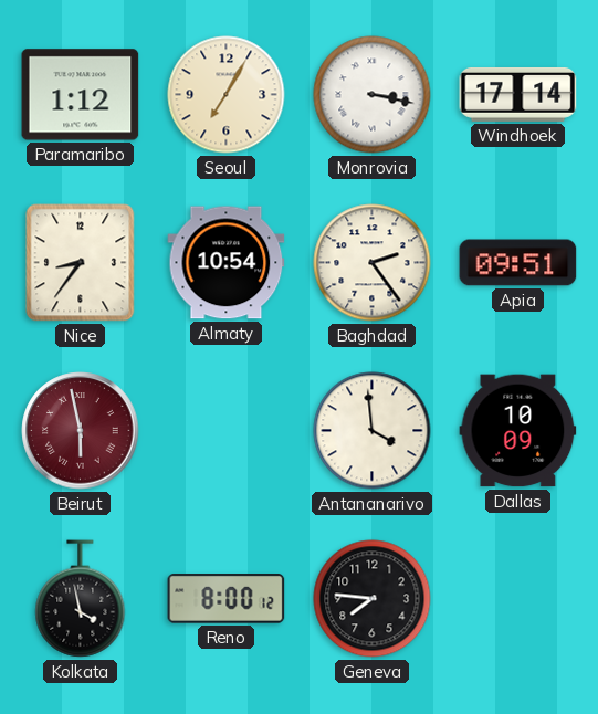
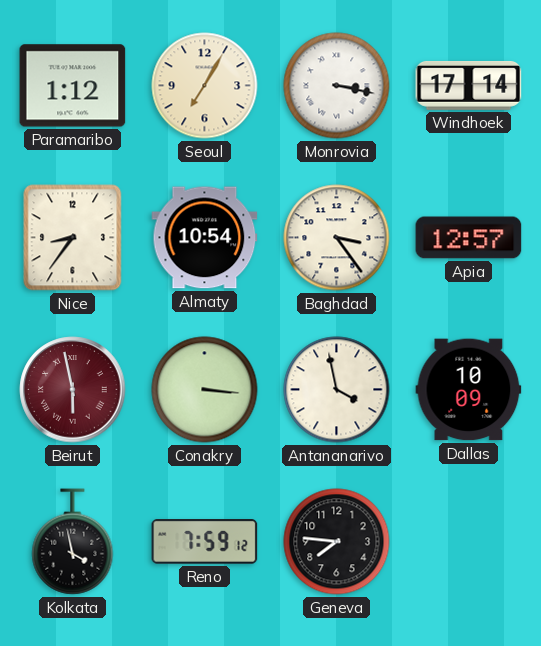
Baghdad: 2:24 -> 3:24
Apia: 09:51 -> 12:57
Conakry: none -> 3:16
Antananarivo: 3:59 -> 3:58
Reno: 8:00 -> 7:59
